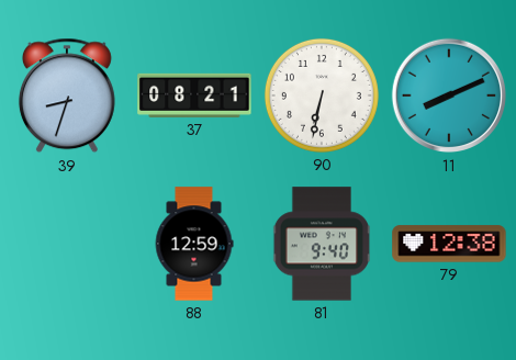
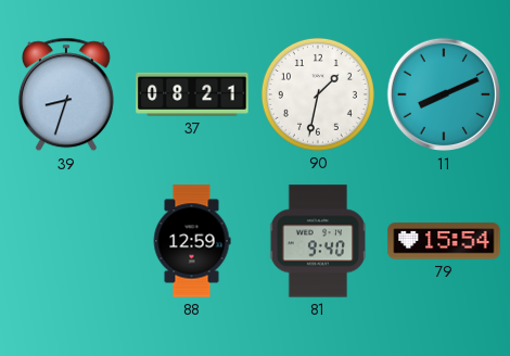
90: 6:32 -> 1:32
79: 12:38 -> 15:54
